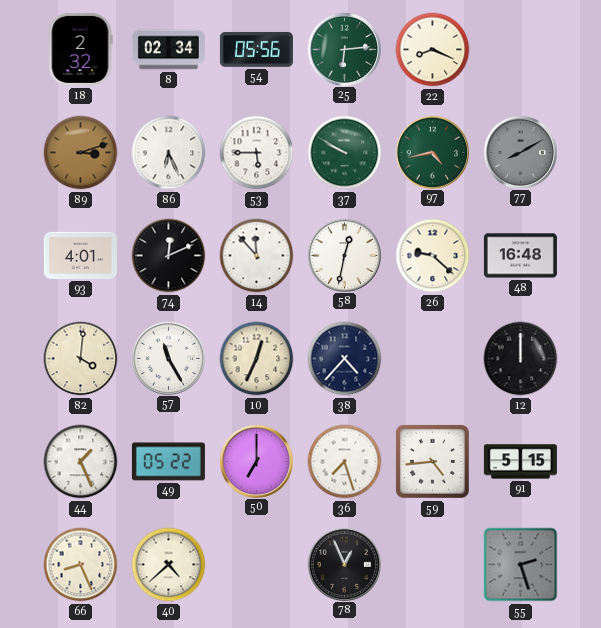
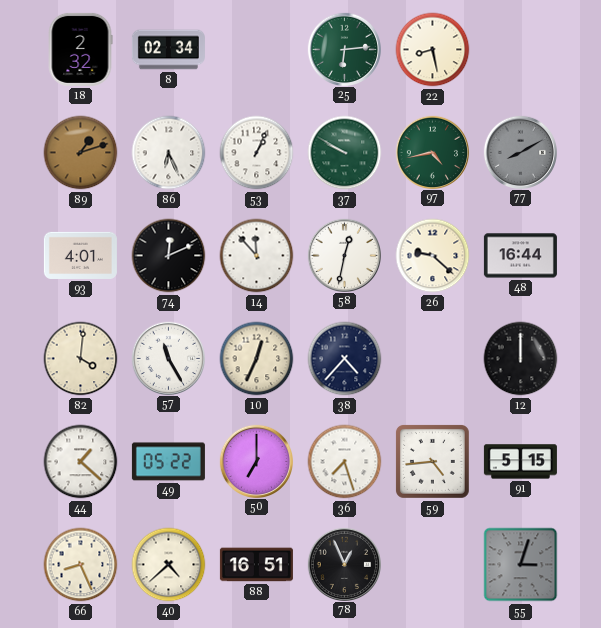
54: 05:56 -> none
22: 8:19 -> 8:28
89: 3:12 -> 1:12
53: 5:45 -> 1:04
48: 16:48 -> 16:44
44: 1:26 -> 1:22
88: none -> 16:51
55: 2:27 -> 3:03
